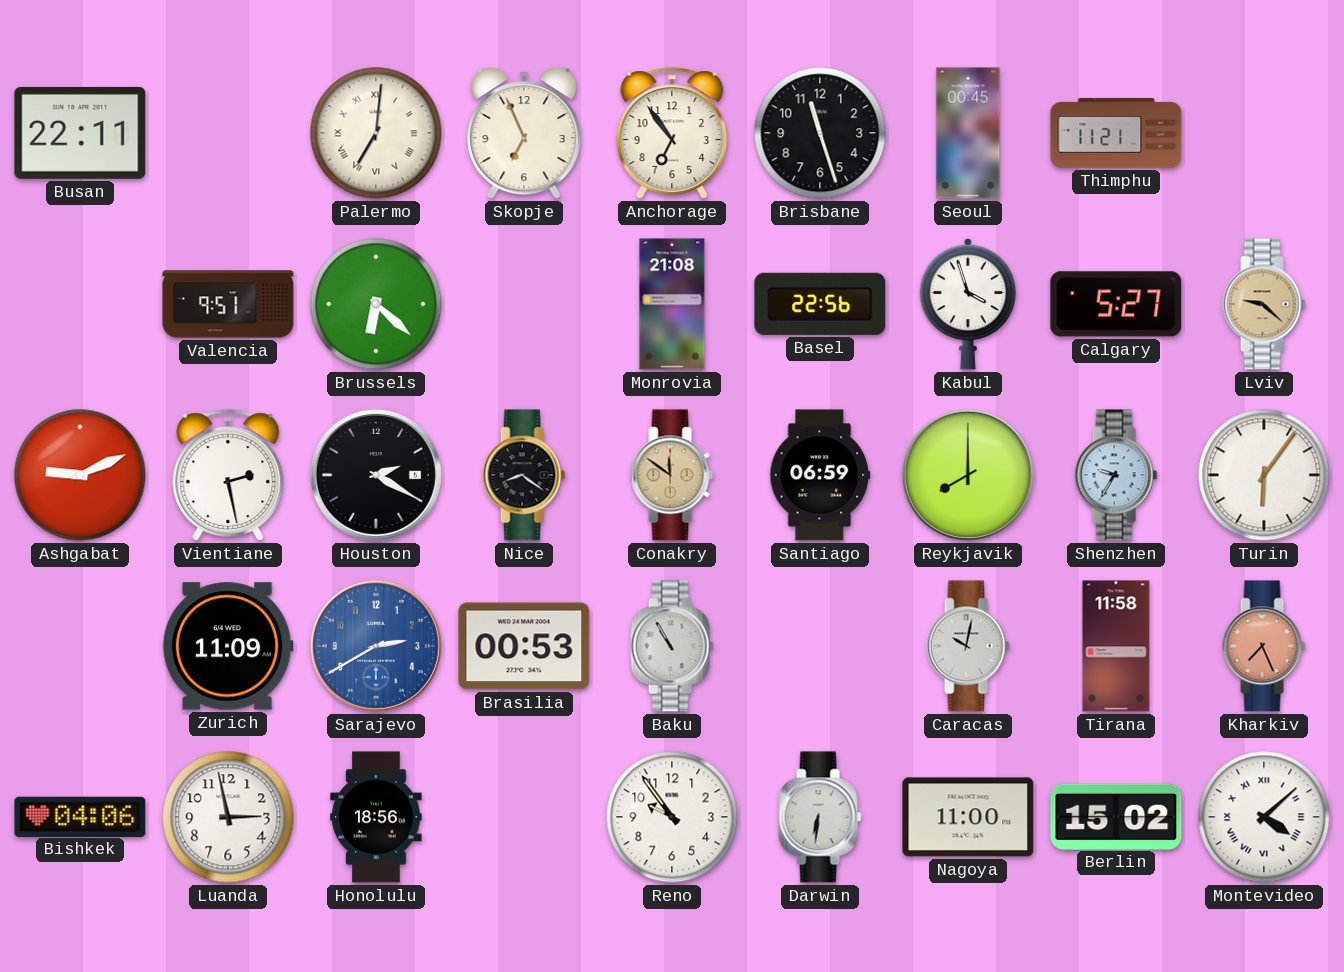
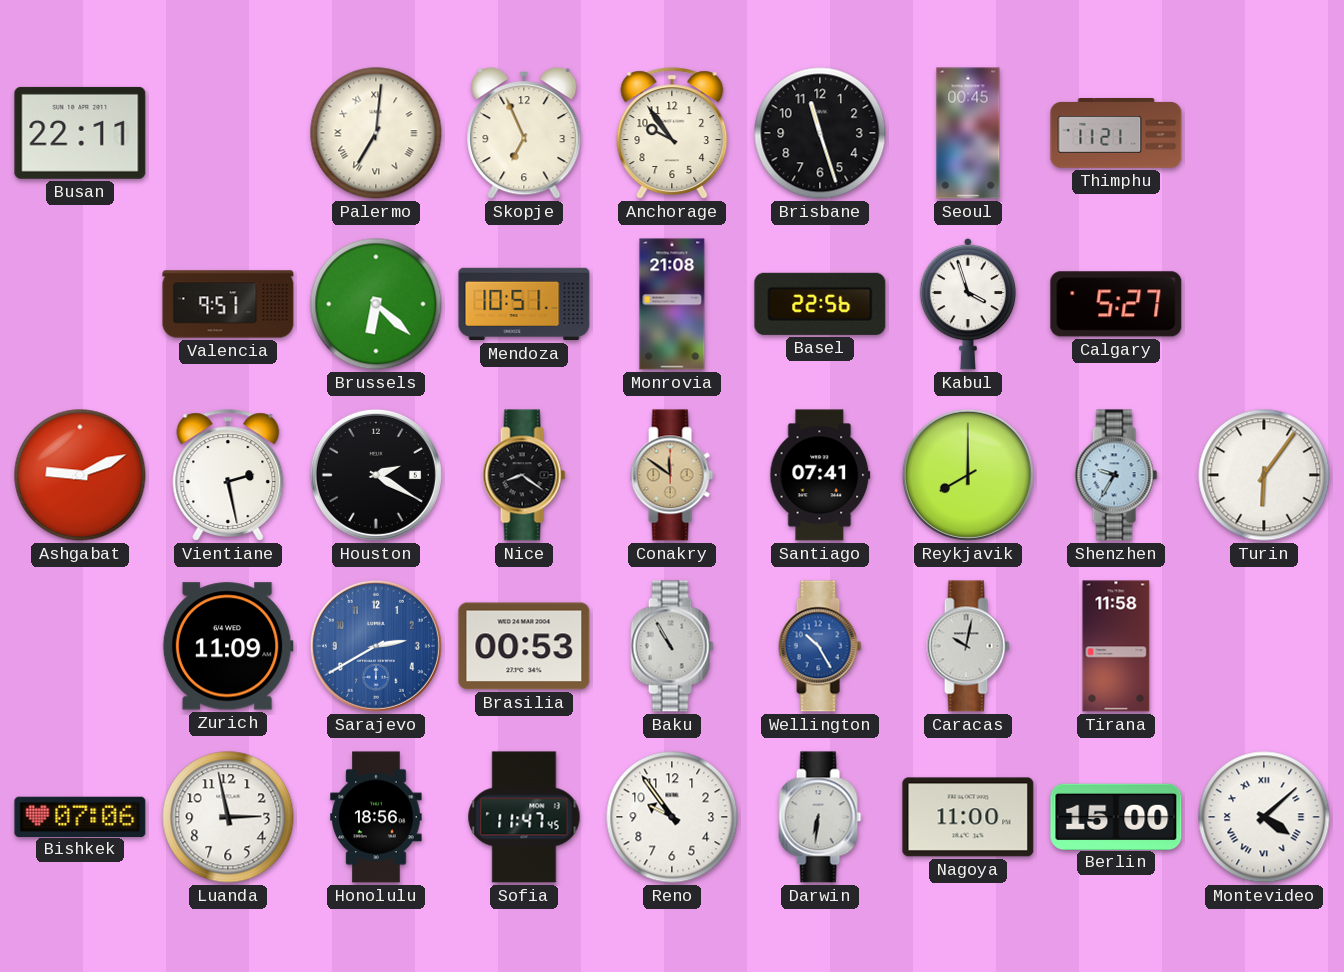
Anchorage: 6:54 -> 9:54
Mendoza: none -> 10:51
Lviv: 9:22 -> none
Santiago: 06:59 -> 07:41
Wellington: none -> 10:25
Kharkiv: 7:26 -> none
Bishkek: 04:06 -> 07:06
Sofia: none -> 11:47
Berlin: 15:02 -> 15:00
